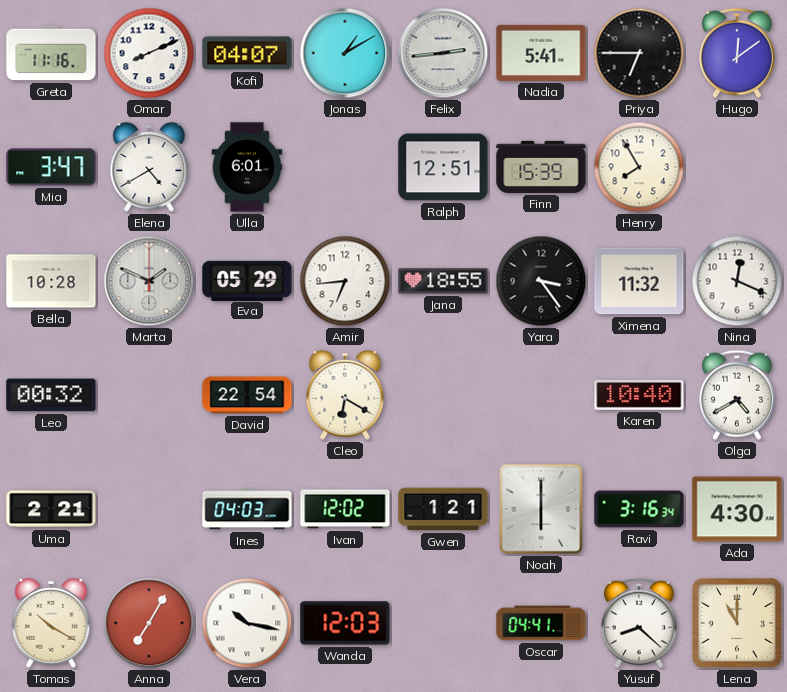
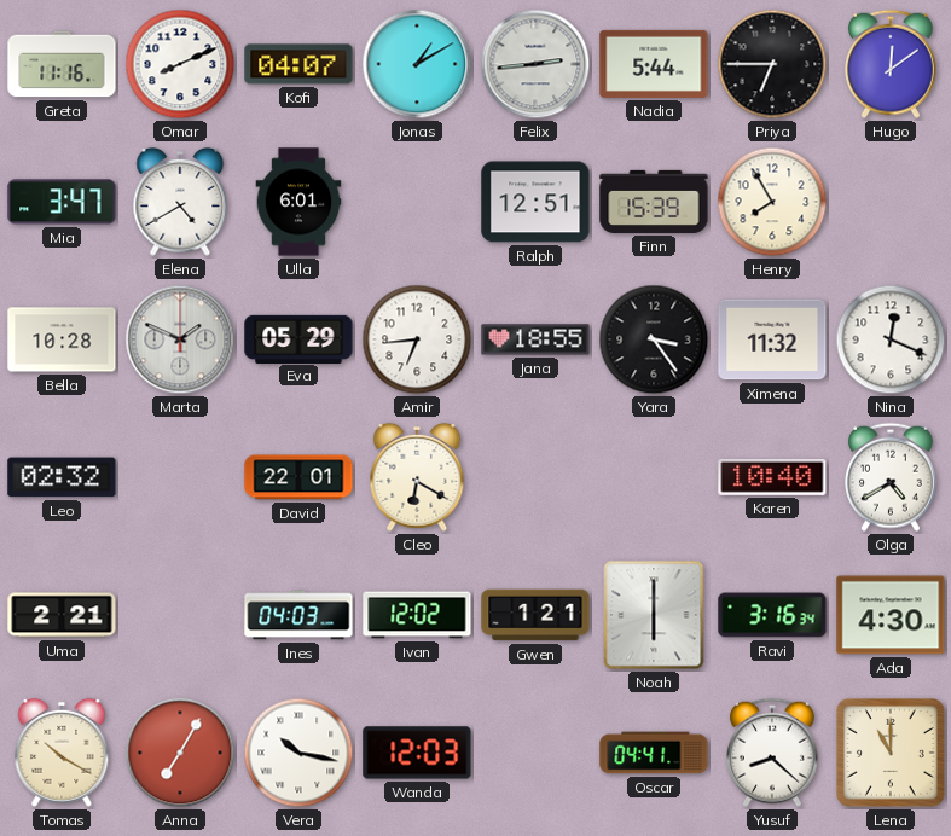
Nadia: 5:41 -> 5:44
Leo: 00:32 -> 02:32
David: 22:54 -> 22:01
